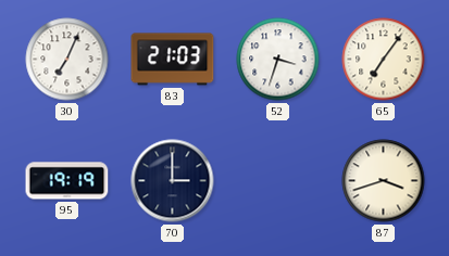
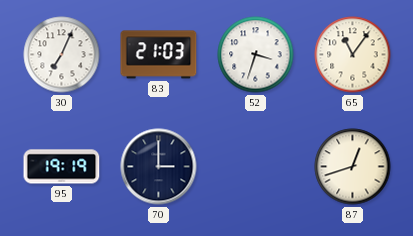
65: 7:06 -> 11:06
87: 3:42 -> 12:42
